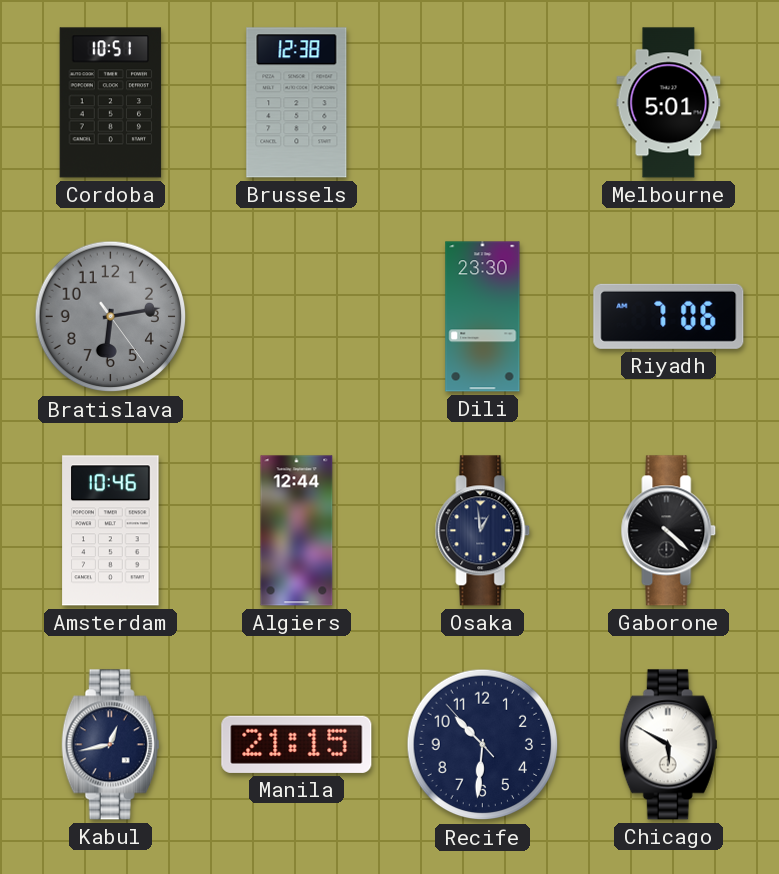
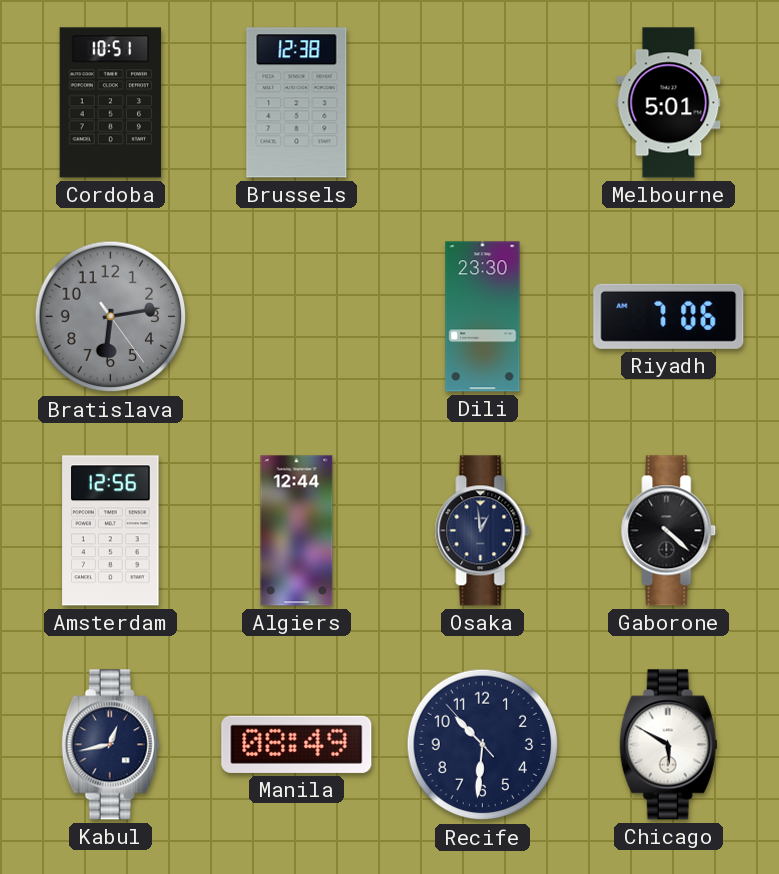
Amsterdam: 10:46 -> 12:56
Manila: 21:15 -> 08:49
